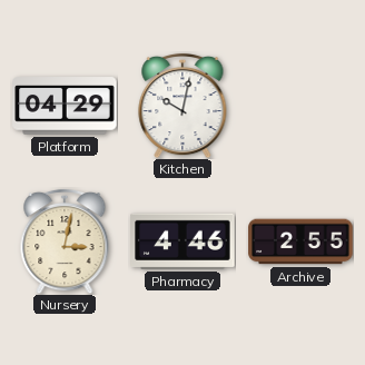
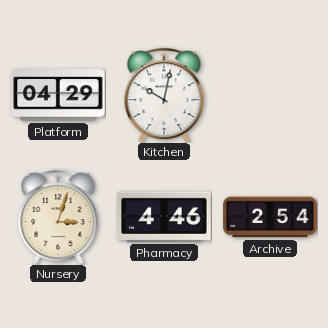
Nursery: 3:02 -> 3:03
Archive: 2:55 -> 2:54
